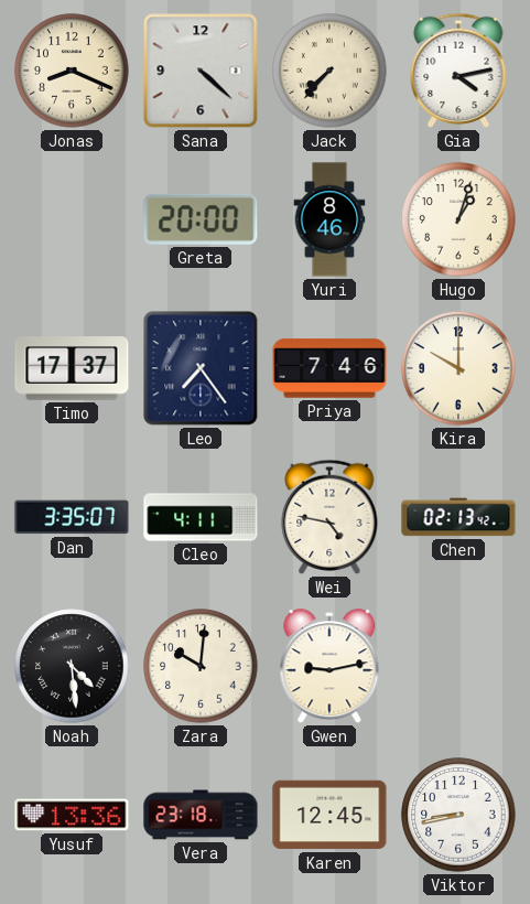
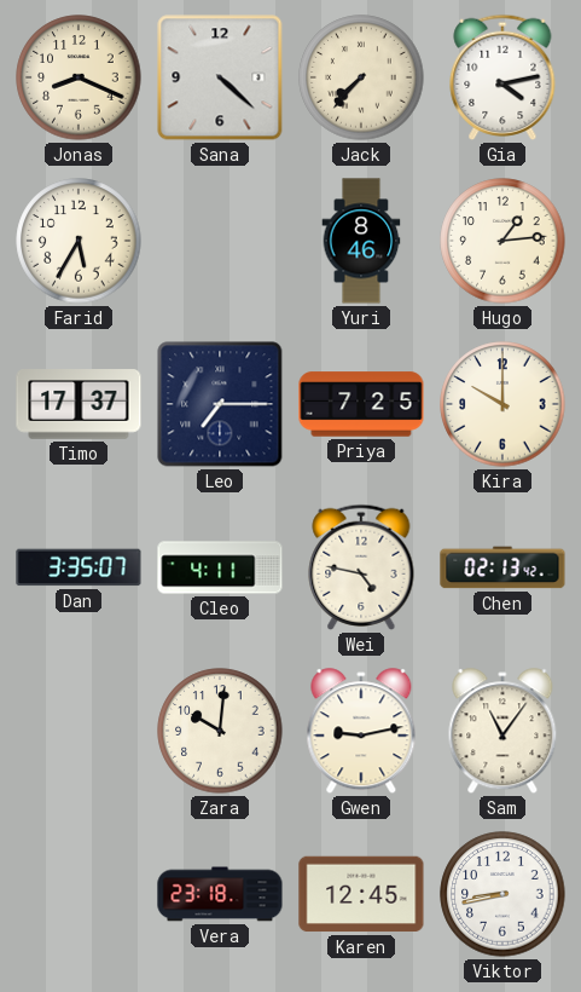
Farid: none -> 5:35
Greta: 20:00 -> none
Hugo: 1:03 -> 1:14
Leo: 7:24 -> 7:15
Priya: 7:46 -> 7:25
Noah: 4:29 -> none
Sam: none -> 11:06
Yusuf: 13:36 -> none
